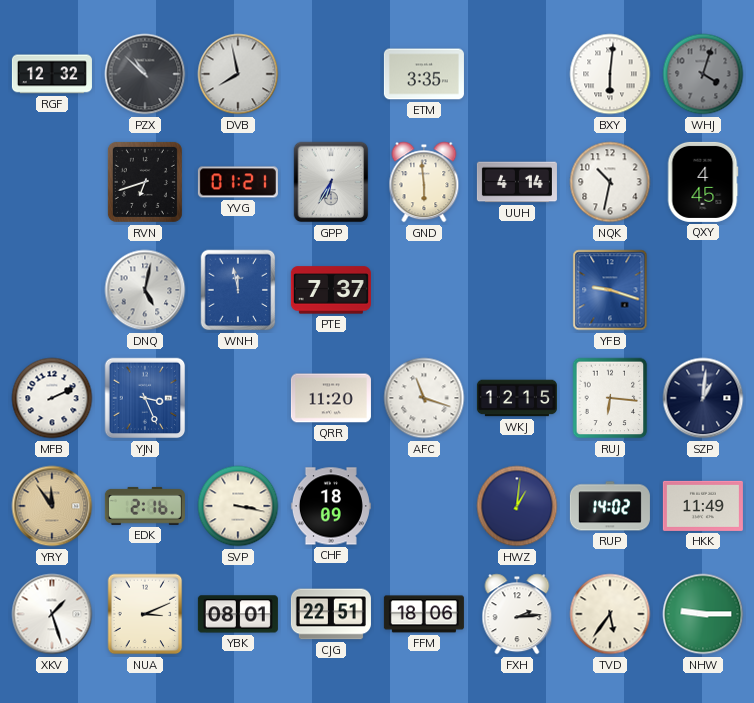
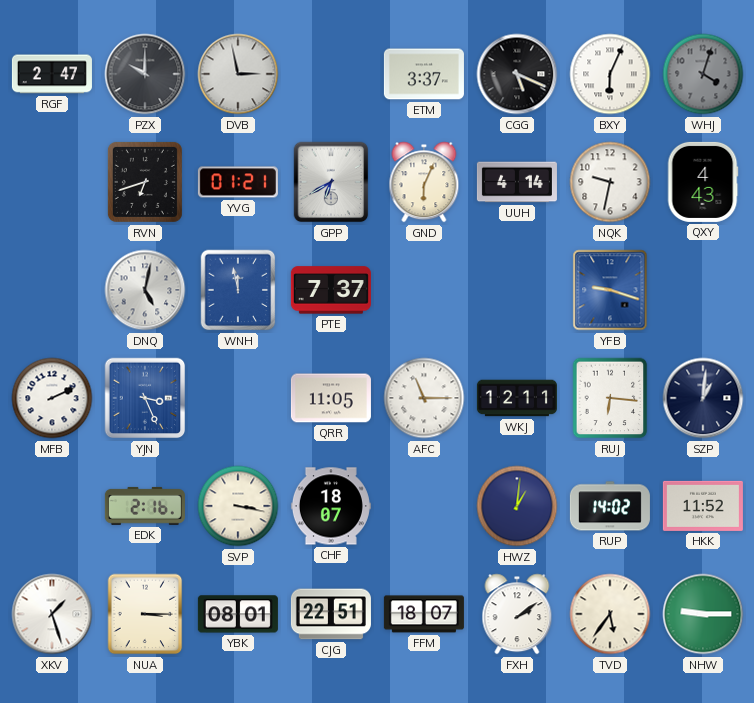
RGF: 12:32 -> 2:47
PZX: 10:52 -> 10:00
DVB: 7:58 -> 2:58
ETM: 3:35 -> 3:37
CGG: none -> 5:19
BXY: 6:01 -> 6:04
GPP: 6:35 -> 6:40
GND: 5:59 -> 6:04
NQK: 10:32 -> 9:32
QXY: 4:45 -> 4:43
QRR: 11:20 -> 11:05
AFC: 11:18 -> 11:15
WKJ: 12:15 -> 12:11
YRY: 11:54 -> none
CHF: 18:09 -> 18:07
HKK: 11:49 -> 11:52
NUA: 3:11 -> 3:15
FFM: 18:06 -> 18:07
FXH: 2:14 -> 2:09
